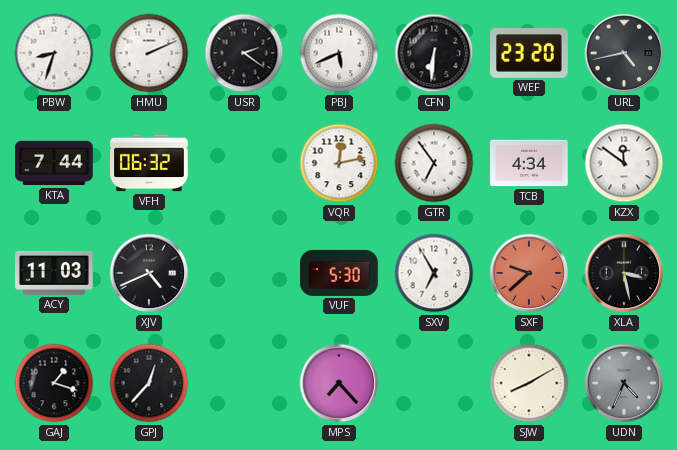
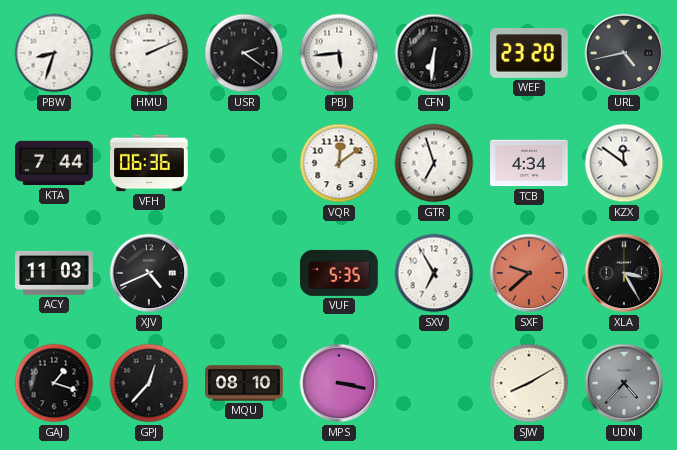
PBJ: 5:41 -> 5:44
VFH: 06:32 -> 06:36
VQR: 12:13 -> 12:09
GTR: 6:54 -> 6:57
VUF: 5:30 -> 5:35
XLA: 3:28 -> 3:25
MQU: none -> 08:10
MPS: 7:23 -> 3:17
UDN: 4:34 -> 4:37
